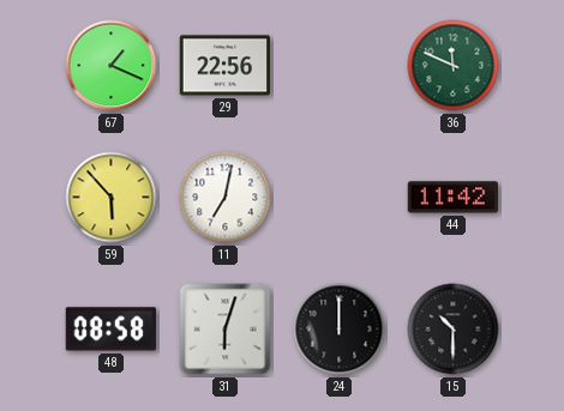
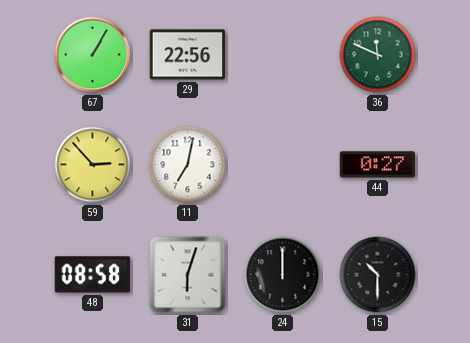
67: 1:19 -> 1:05
59: 5:53 -> 2:53
44: 11:42 -> 0:27
